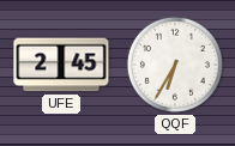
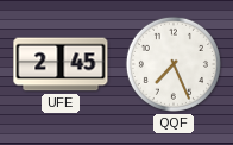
QQF: 6:35 -> 7:26
